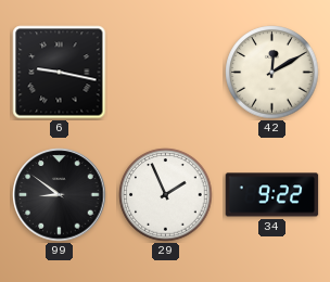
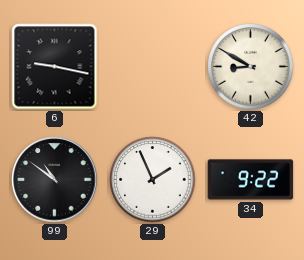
42: 12:10 -> 8:50
99: 8:51 -> 10:51
